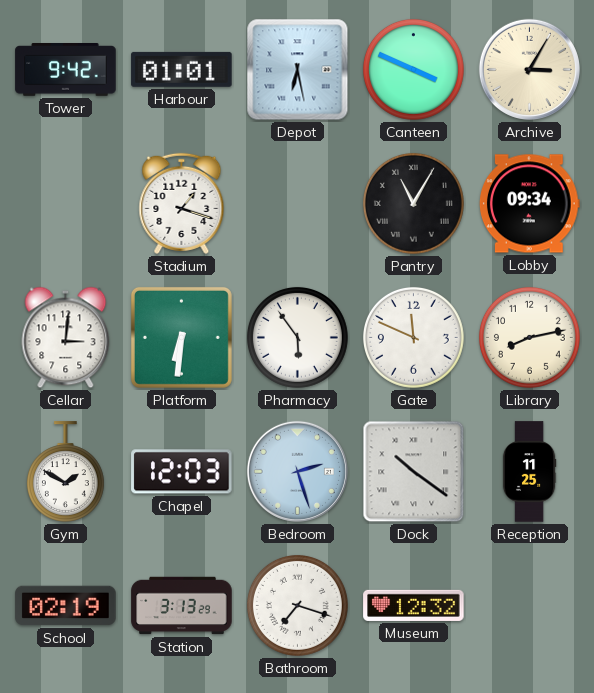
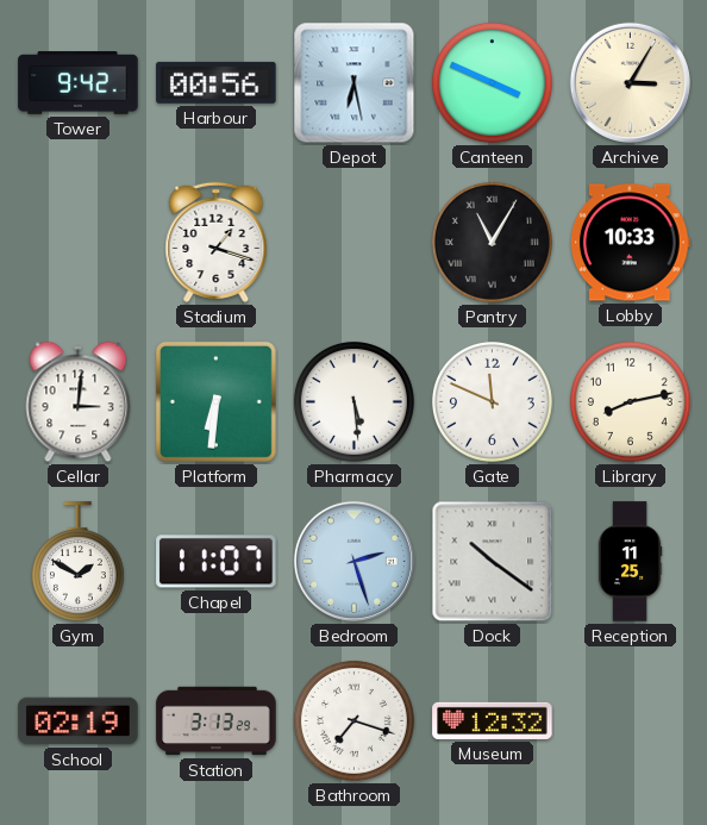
Harbour: 01:01 -> 00:56
Lobby: 09:34 -> 10:33
Pharmacy: 5:54 -> 5:29
Chapel: 12:03 -> 11:07
